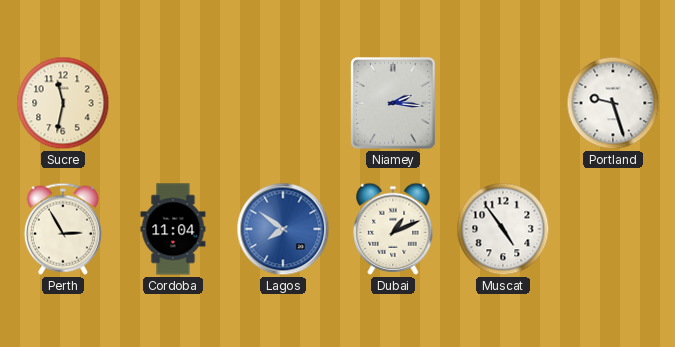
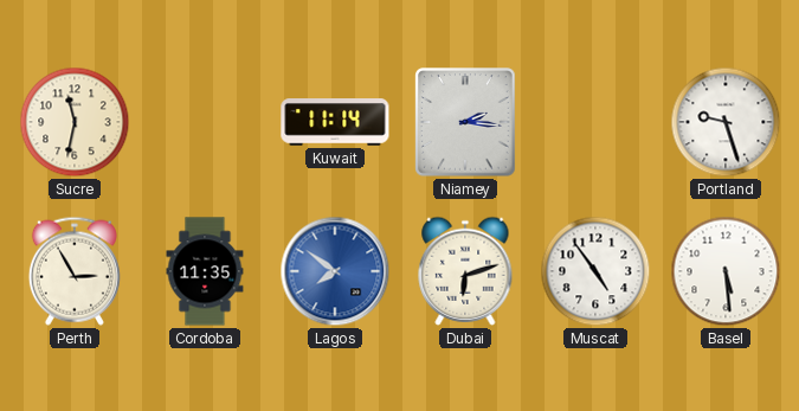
Kuwait: none -> 11:14
Cordoba: 11:04 -> 11:35
Dubai: 1:11 -> 6:12
Basel: none -> 5:29
